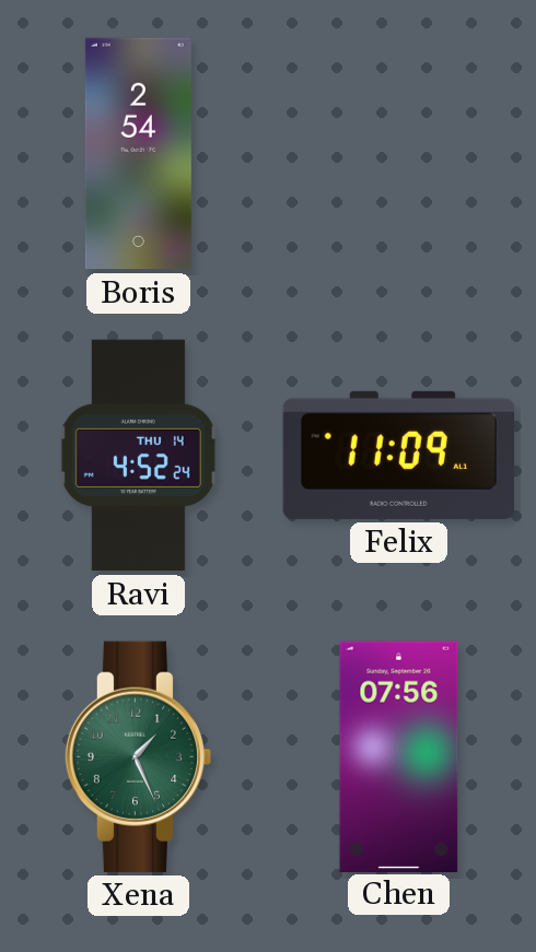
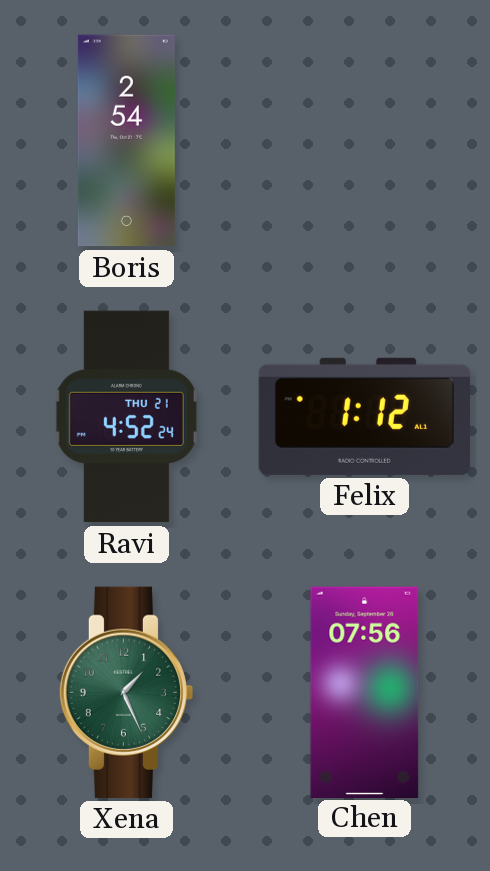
Ravi date: THU 14 -> THU 21
Felix: 11:09 -> 1:12
